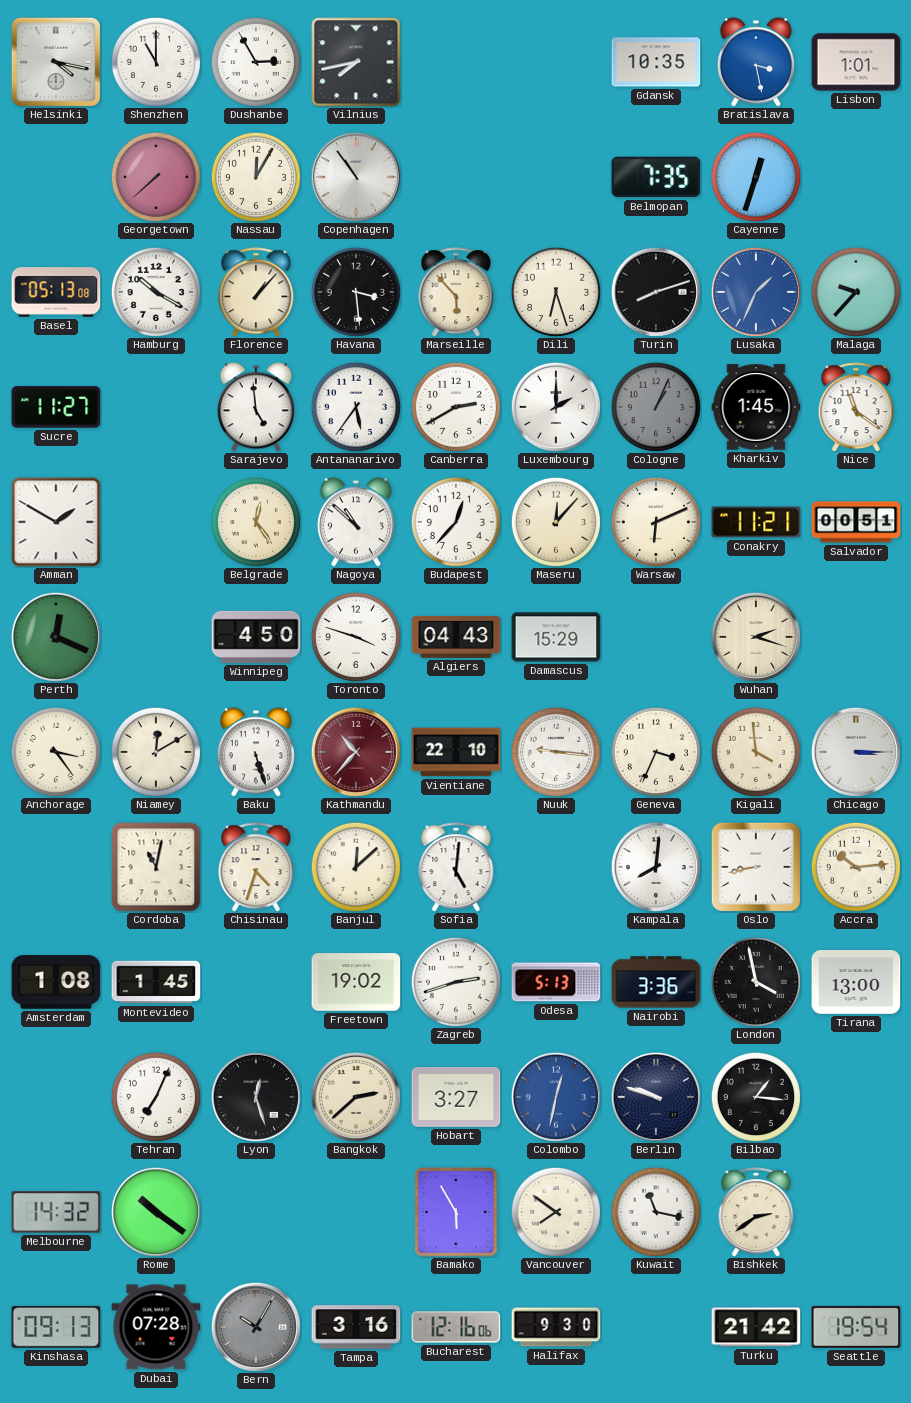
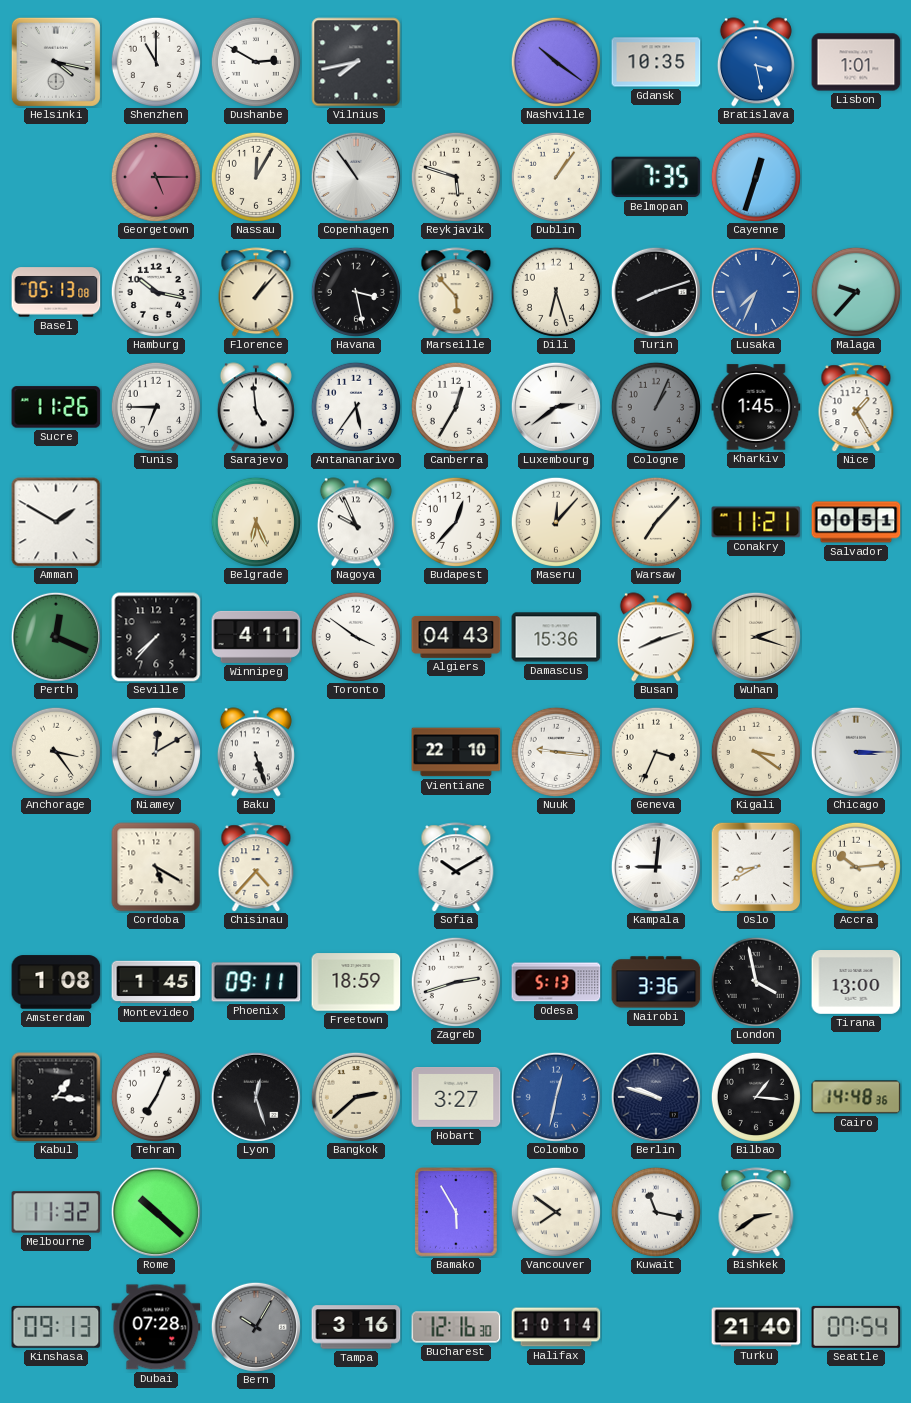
Dushanbe: 2:55 -> 2:50
Nashville: none -> 10:21
Georgetown: 7:38 -> 5:15
Reykjavik: none -> 5:48
Dublin: none -> 1:06
Hamburg: 10:20 -> 10:17
Havana: 3:29 -> 3:28
Lusaka: 1:34 -> 7:34
Sucre: 11:27 -> 11:26
Tunis: none -> 6:45
Canberra: 2:40 -> 12:35
Luxembourg: 2:00 -> 2:39
Nice: 11:21 -> 1:25
Belgrade: 12:24 -> 6:26
Nagoya: 10:52 -> 9:56
Warsaw: 6:11 -> 7:07
Seville: none -> 7:37
Winnipeg: 4:50 -> 4:11
Toronto: 3:48 -> 3:51
Damascus: 15:29 -> 15:36
Busan: none -> 8:12
Kathmandu: 10:37 -> none
Kigali: 3:59 -> 3:21
Cordoba: 11:02 -> 5:20
Chisinau: 4:33 -> 4:37
Banjul: 12:08 -> none
Sofia: 5:01 -> 10:10
Kampala: 8:01 -> 9:01
Oslo: 8:43 -> 8:40
Phoenix: none -> 09:11
Freetown: 19:02 -> 18:59
Kabul: none -> 1:16
Cairo: none -> 14:48
Melbourne: 14:32 -> 11:32
Rome: 10:21 -> 10:22
Bucharest: 12:16:06 -> 12:16:30
Halifax: 9:30 -> 10:14
Turku: 21:42 -> 21:40
Seattle: 19:54 -> 07:54
